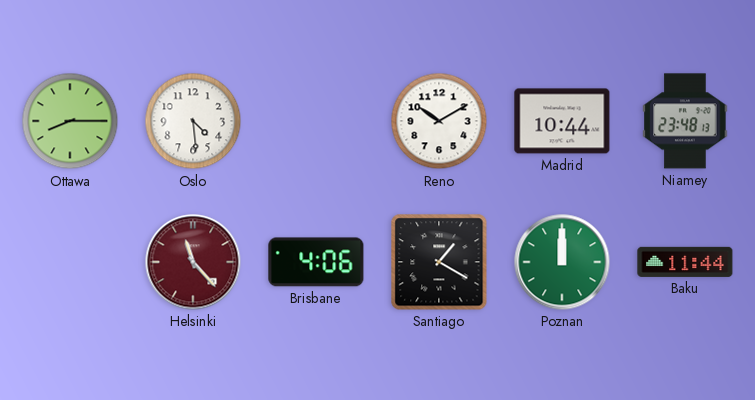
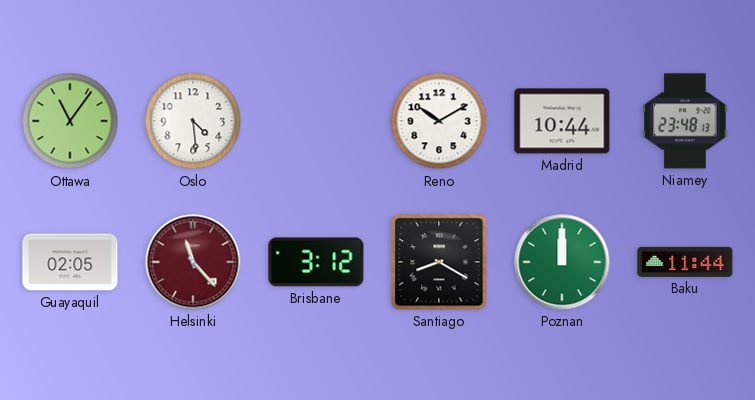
Ottawa: 8:15 -> 11:06
Guayaquil: none -> 02:05
Brisbane: 4:06 -> 3:12
Santiago: 1:20 -> 8:20
